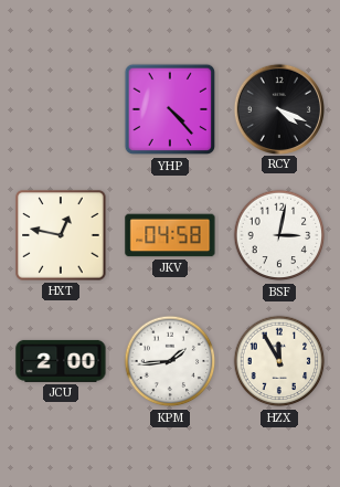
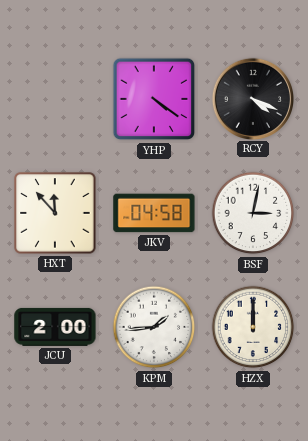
YHP: 4:23 -> 4:21
HXT: 12:47 -> 11:53
HZX: 11:55 -> 12:00
